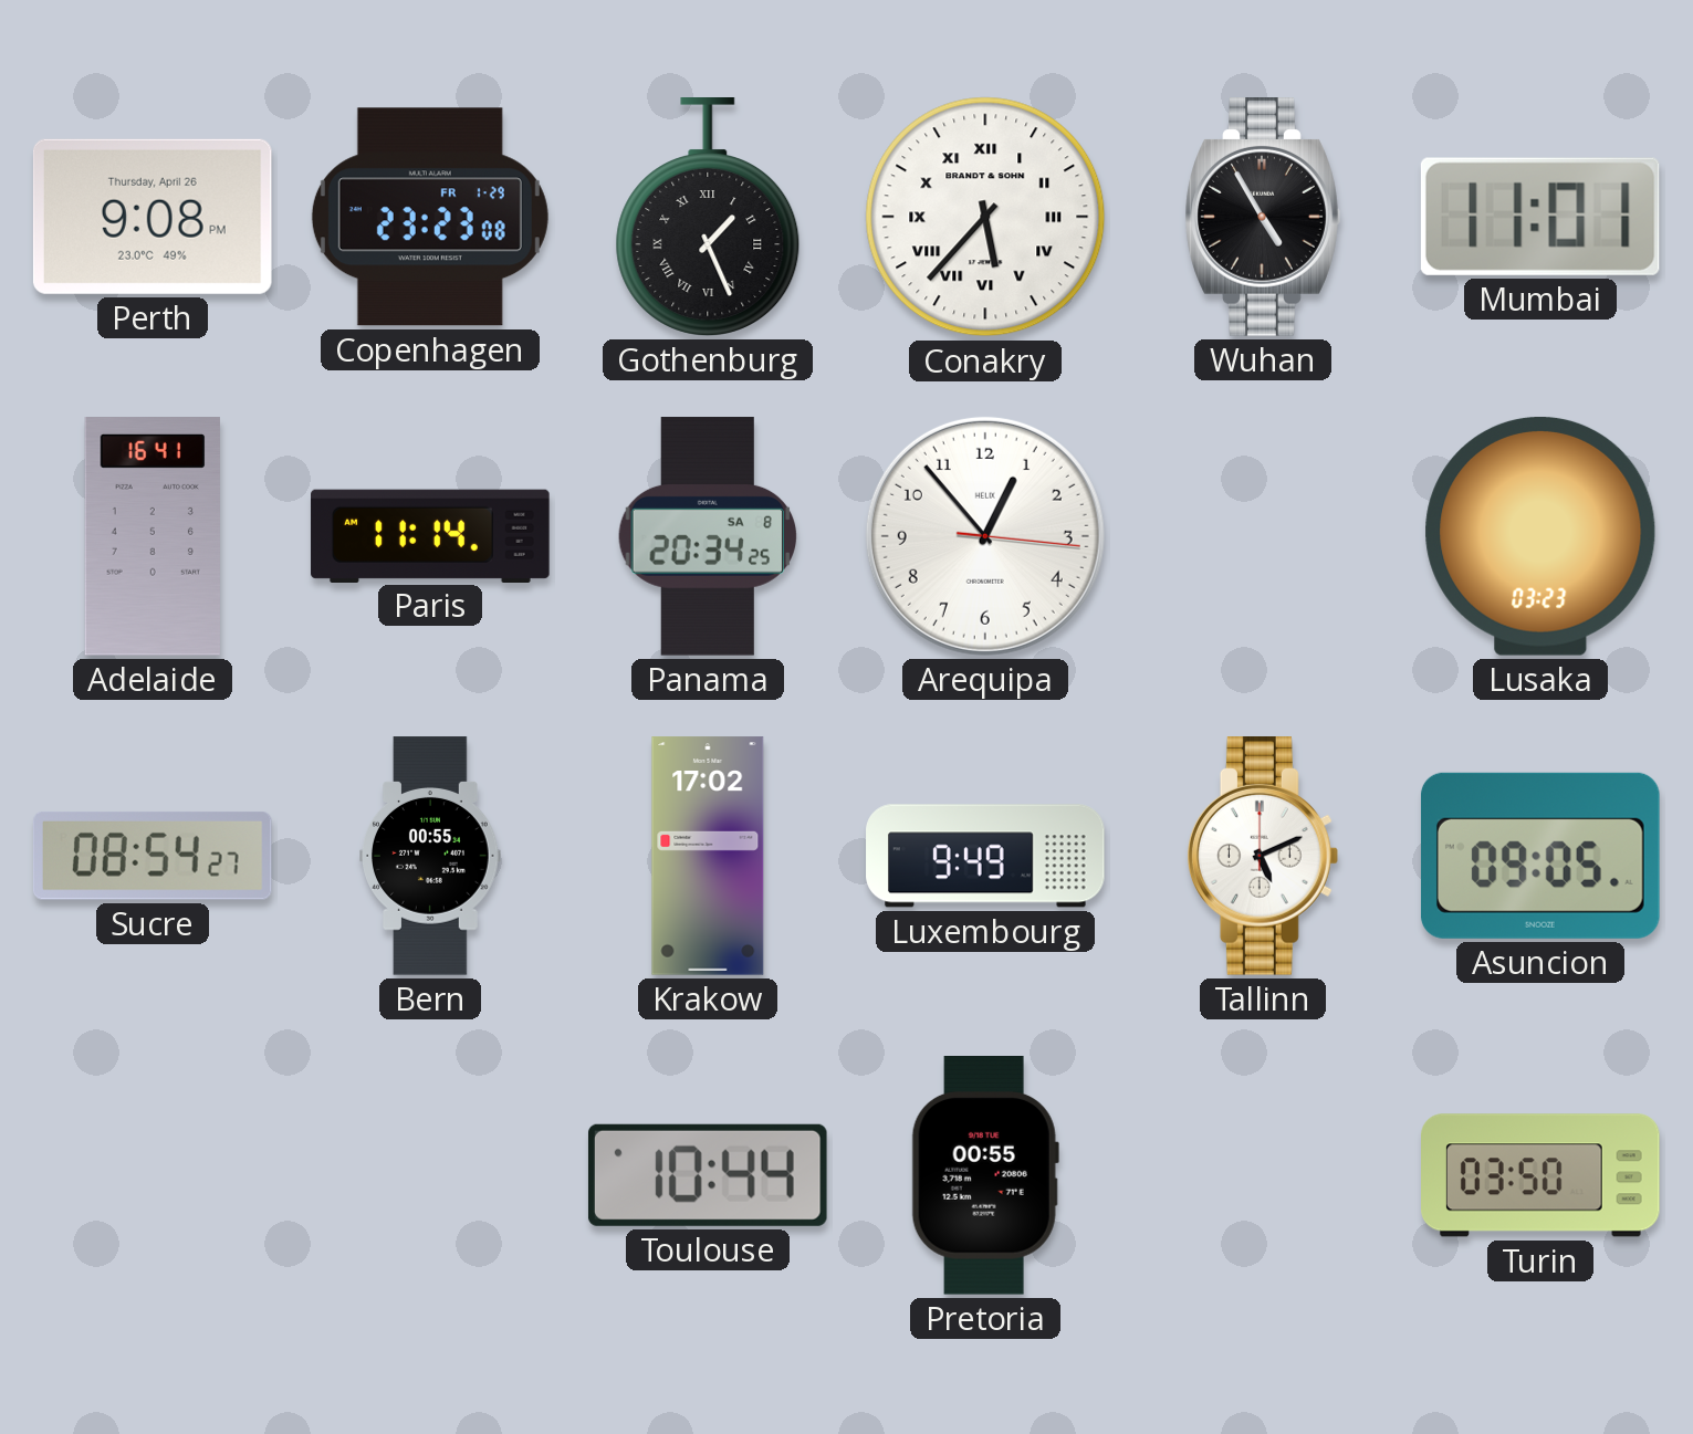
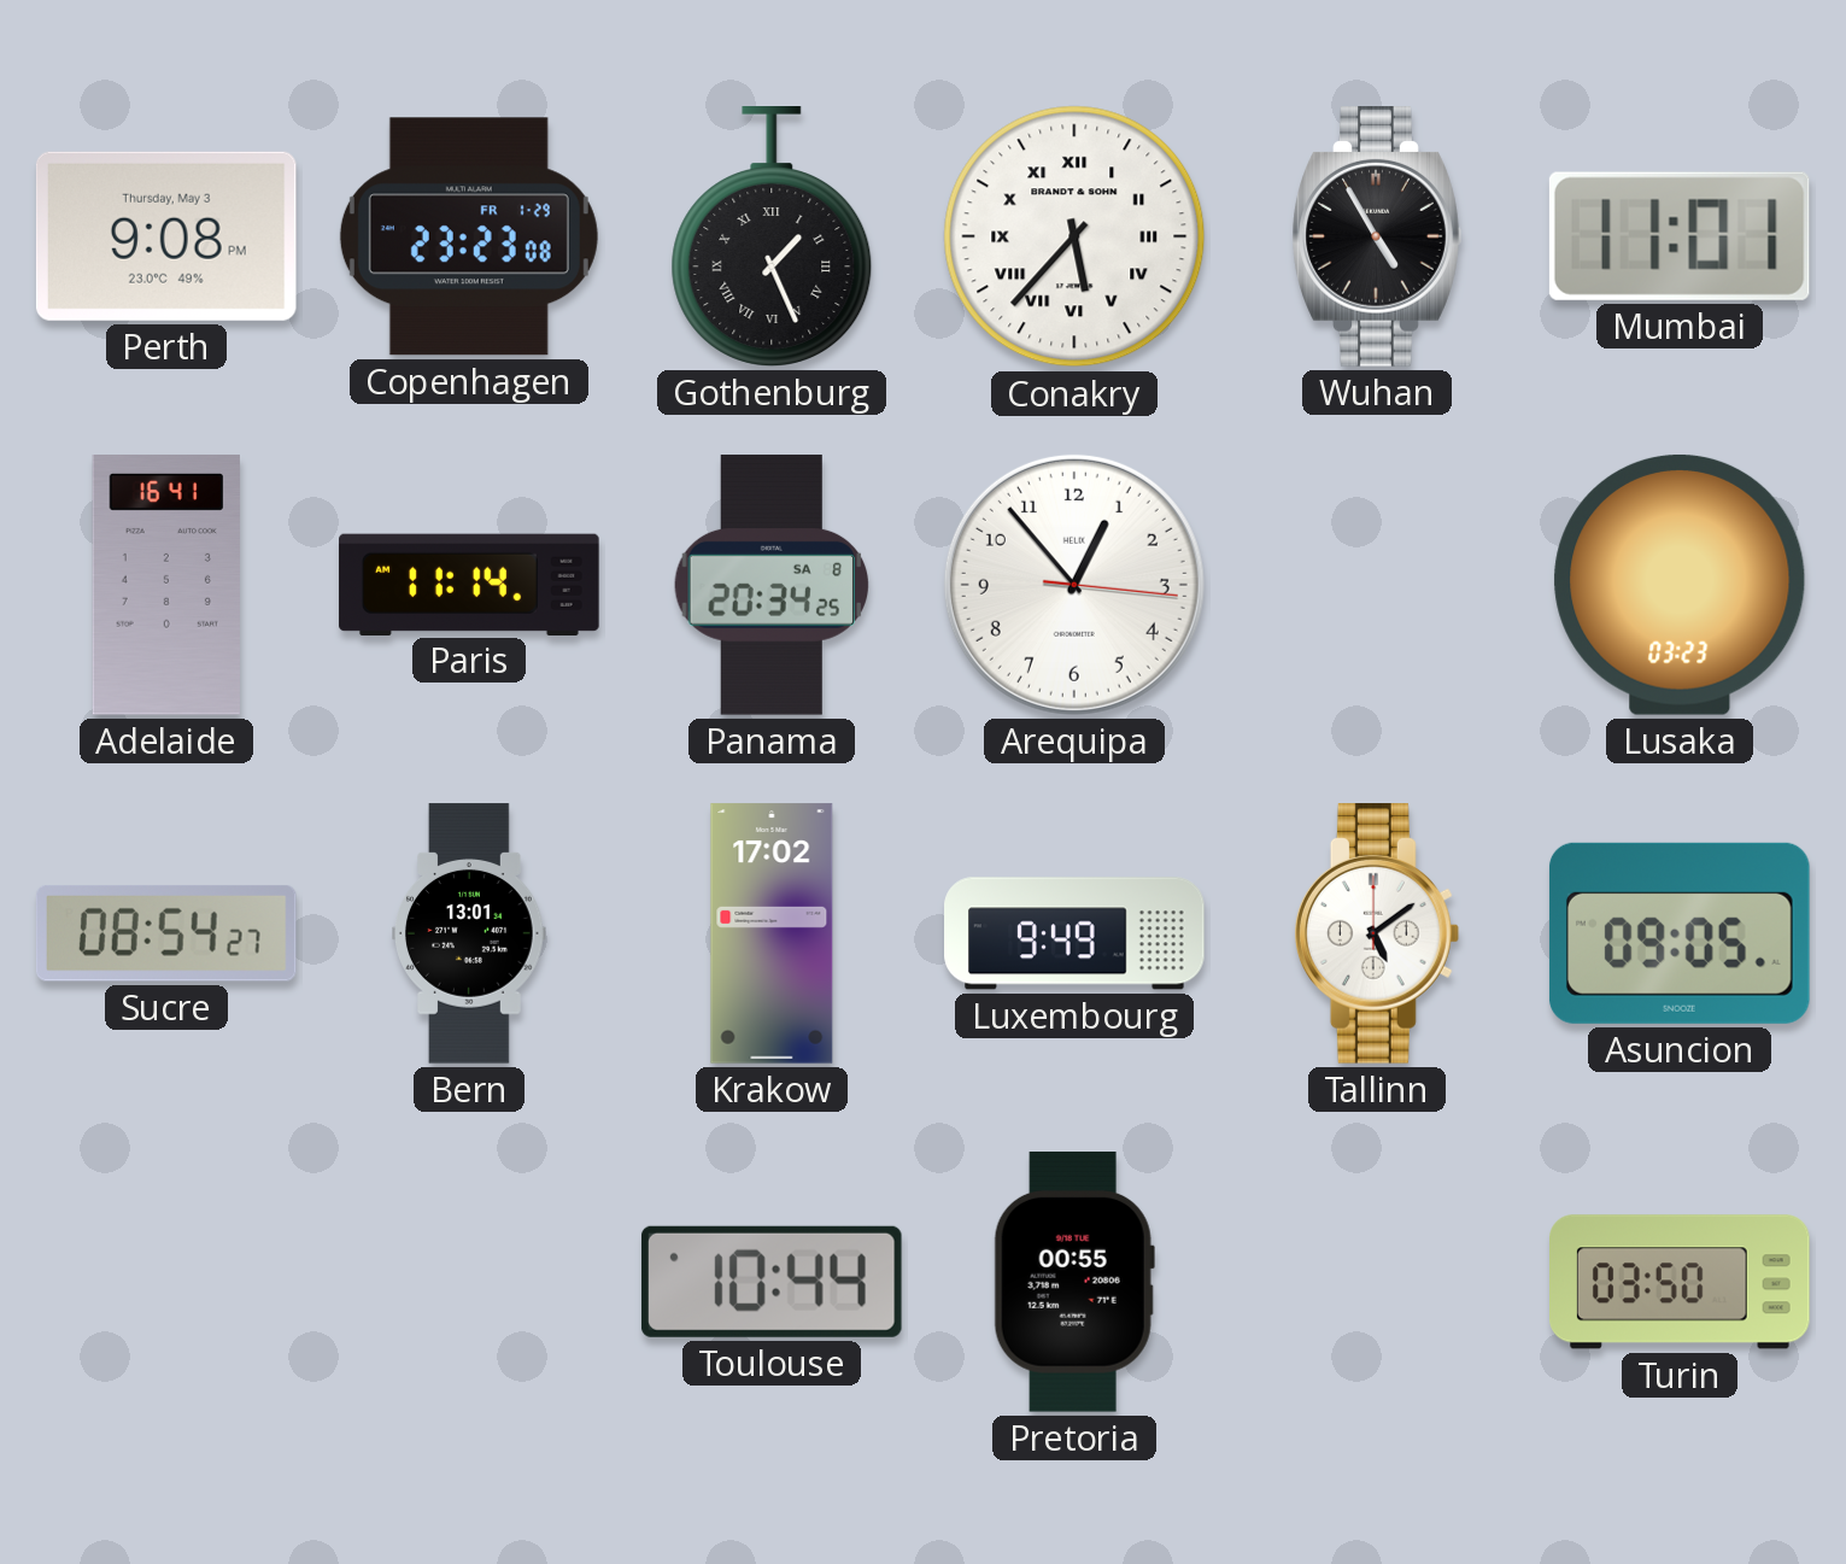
Perth date: Thursday, April 26 -> Thursday, May 3
Bern: 00:55 -> 13:01
Tallinn: 5:11 -> 5:09
